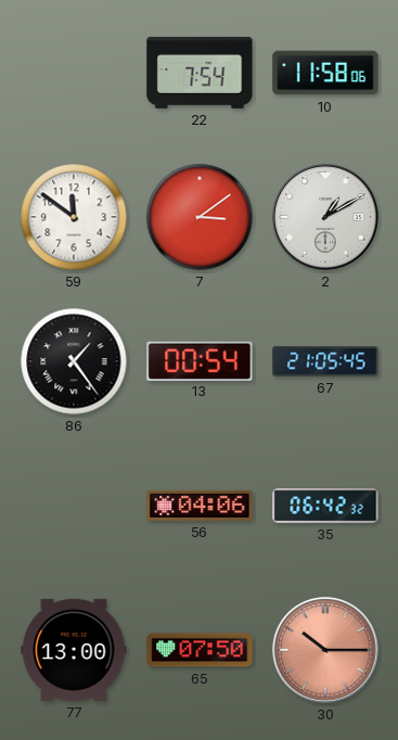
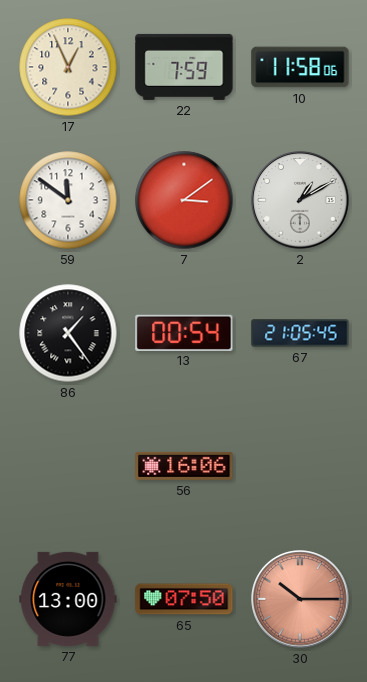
17: none -> 12:56
22: 7:54 -> 7:59
56: 04:06 -> 16:06
35: 06:42 -> none
